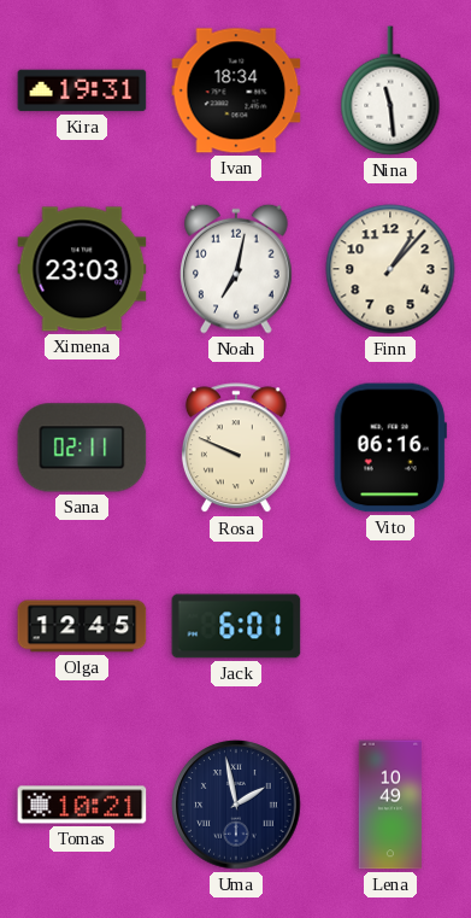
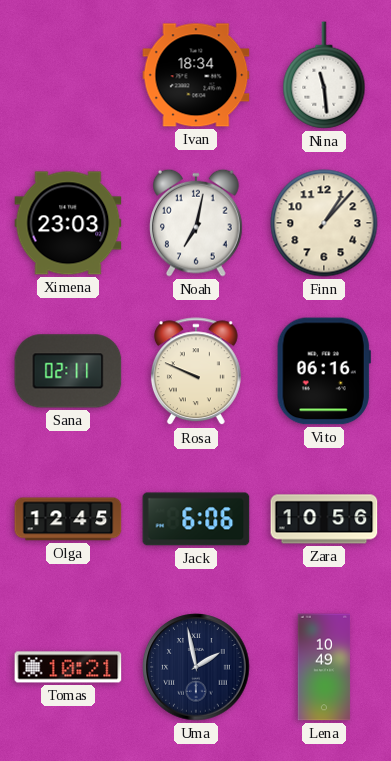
Kira: 19:31 -> none
Jack: 6:01 -> 6:06
Zara: none -> 10:56
